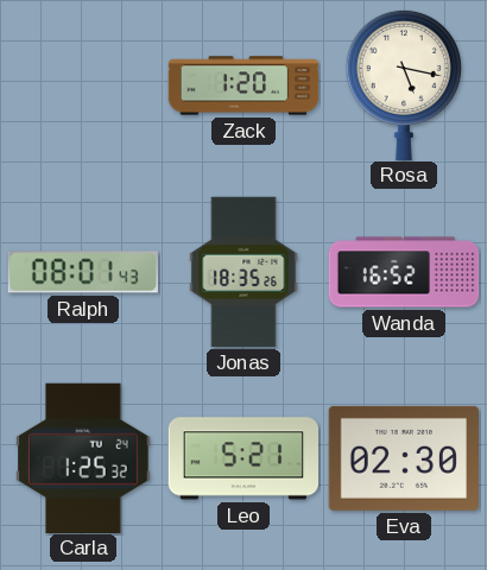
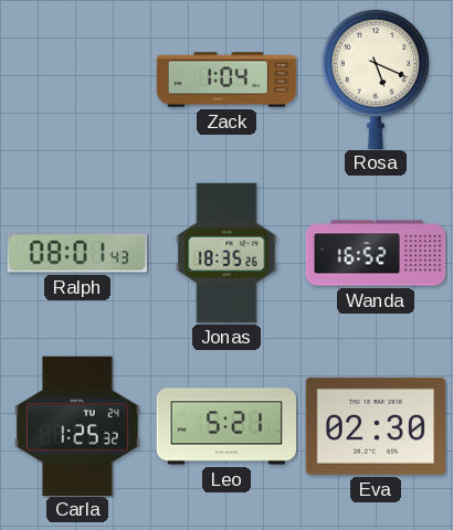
Zack: 1:20 -> 1:04
Rosa: 5:17 -> 5:19
